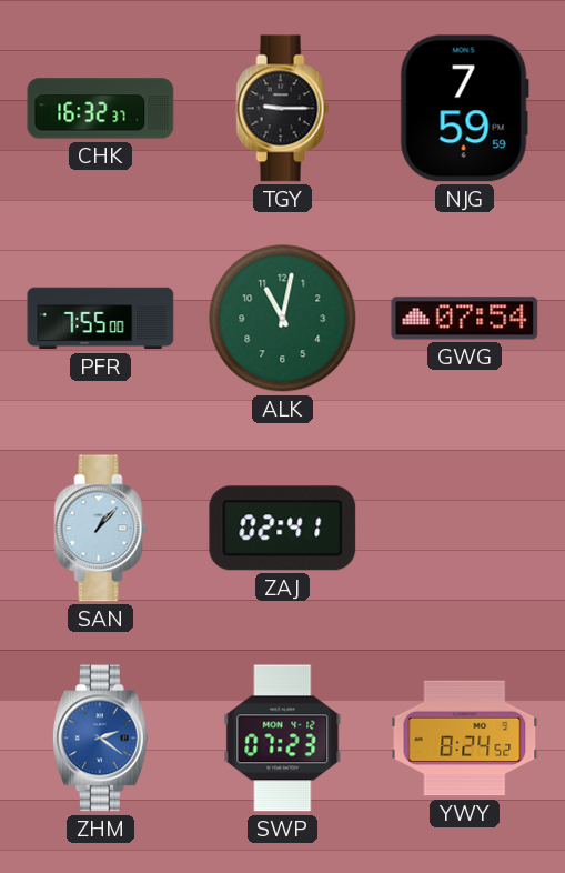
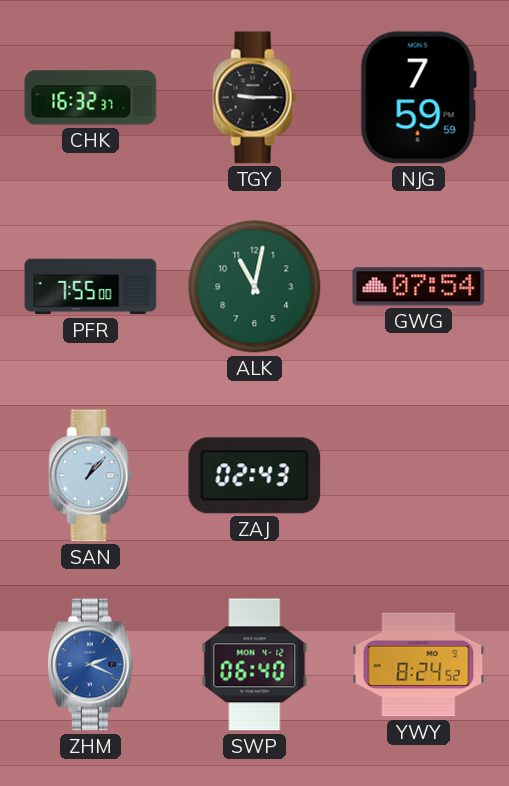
ZAJ: 02:41 -> 02:43
ZHM: 2:21 -> 2:19
SWP: 07:23 -> 06:40
